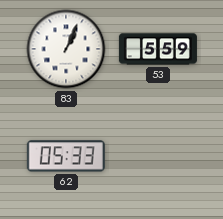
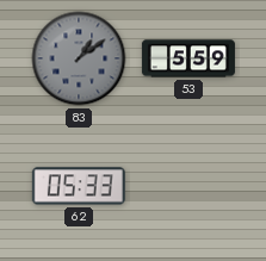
83: 1:04 -> 1:09
83 dial: white -> grey
